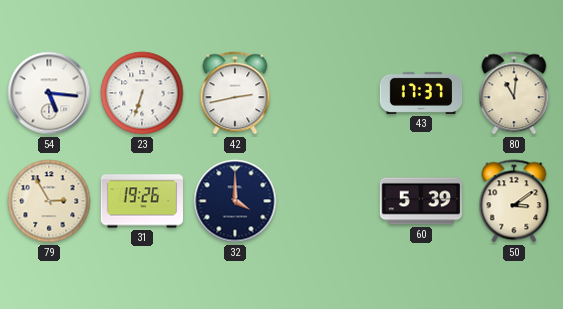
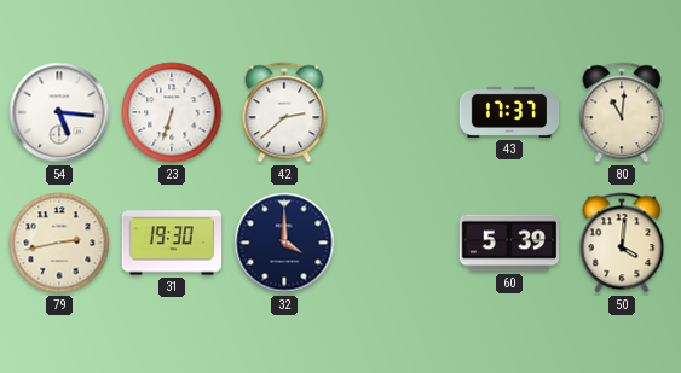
42: 2:43 -> 2:38
79: 2:55 -> 2:43
31: 19:26 -> 19:30
50: 3:09 -> 4:01
